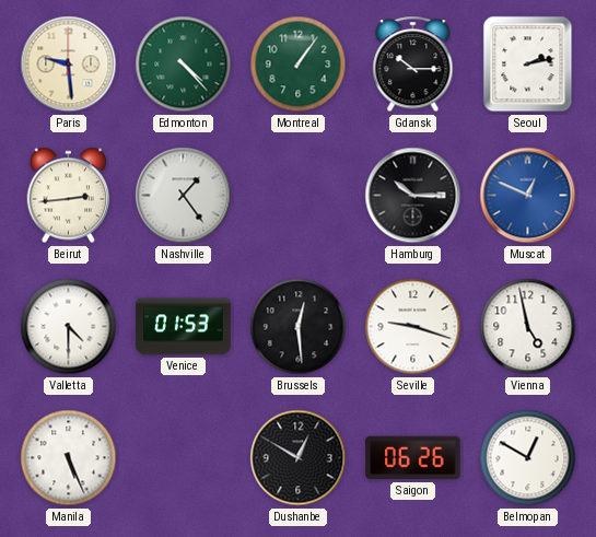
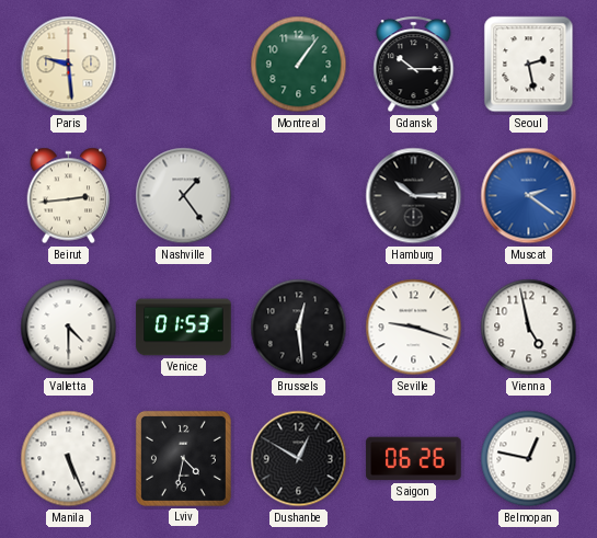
Edmonton: 4:23 -> none
Seoul: 2:13 -> 2:28
Muscat: 12:49 -> 2:21
Lviv: none -> 4:32
Belmopan: 12:50 -> 12:47
